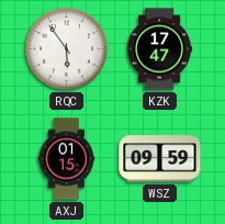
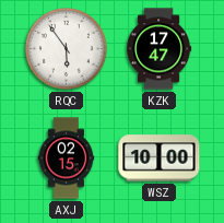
AXJ: 01:15 -> 02:15
WSZ: 09:59 -> 10:00
